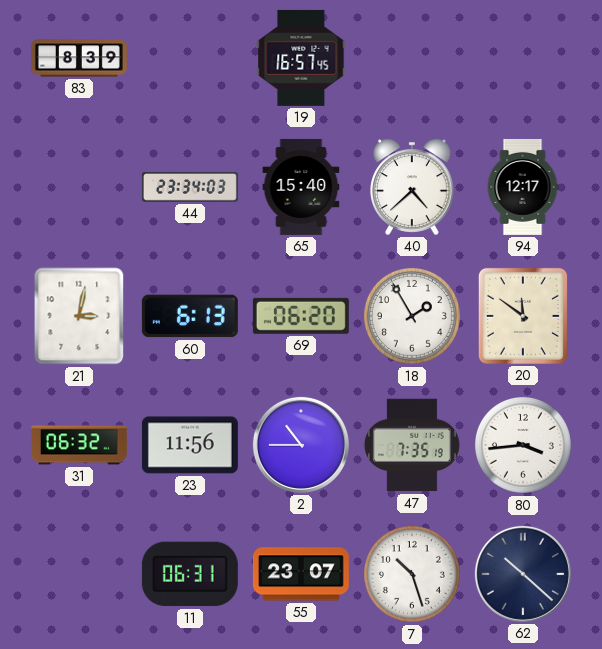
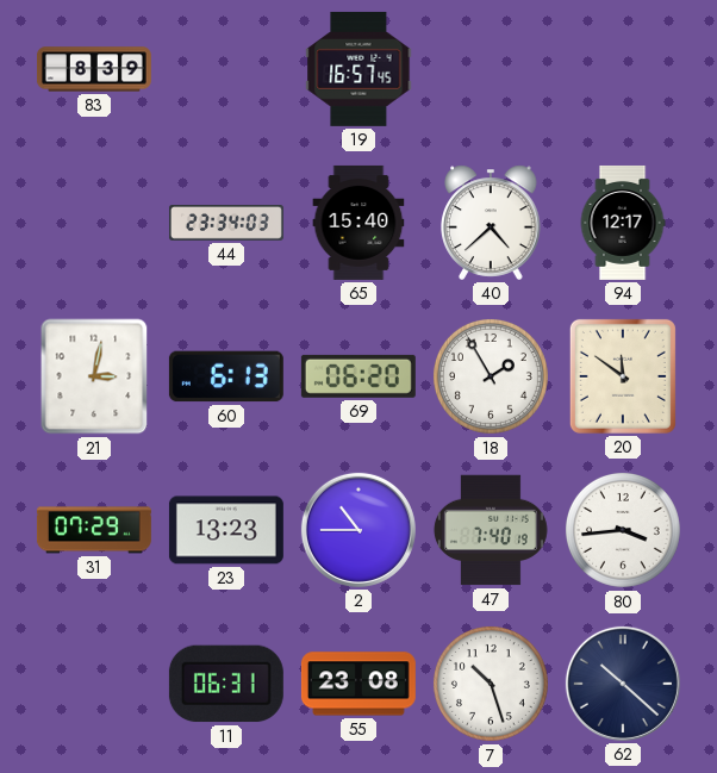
31: 06:32 -> 07:29
23: 11:56 -> 13:23
47: 7:35 -> 7:40
55: 23:07 -> 23:08
